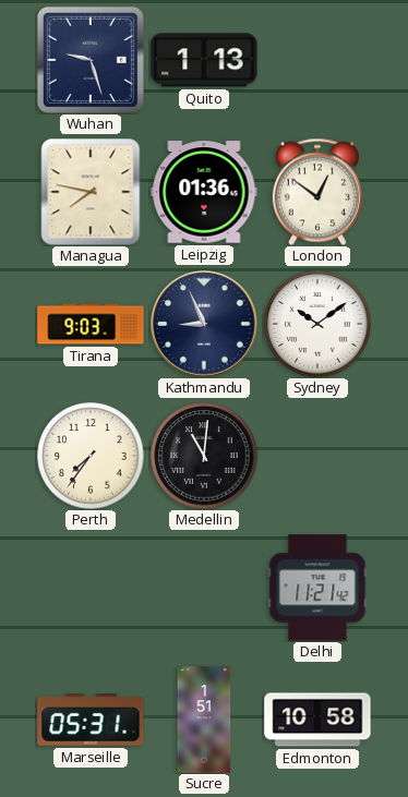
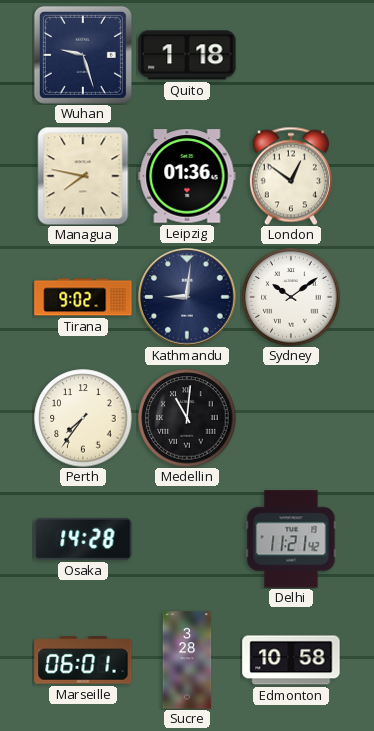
Quito: 1:13 -> 1:18
Tirana: 9:03 -> 9:02
Kathmandu: 8:56 -> 9:01
Osaka: none -> 14:28
Marseille: 05:31 -> 06:01
Sucre: 1:51 -> 3:28
